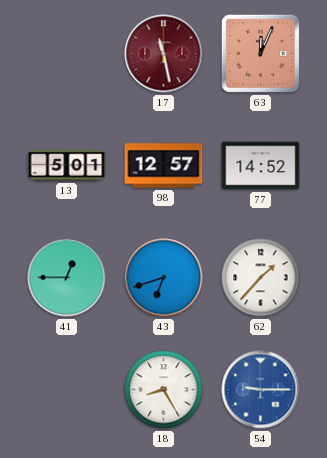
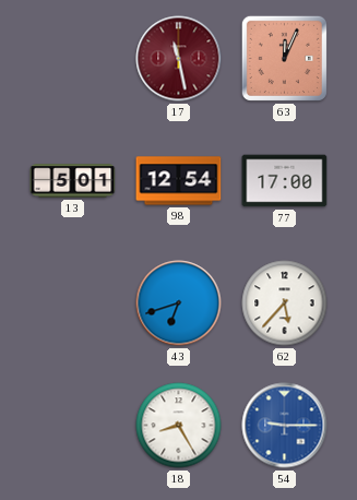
98: 12:57 -> 12:54
77: 14:52 -> 17:00
41: 12:45 -> none
62: 1:37 -> 5:37
